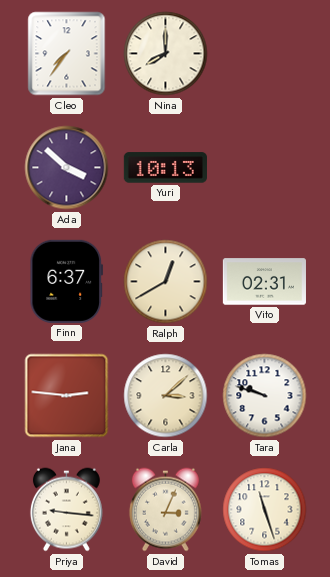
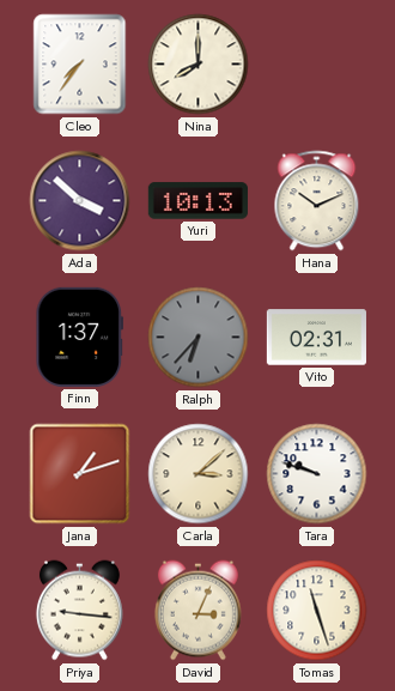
Hana: none -> 10:11
Finn: 6:37 -> 1:37
Ralph: 12:40 -> 6:37
Ralph dial: cream -> grey
Jana: 2:46 -> 1:12
